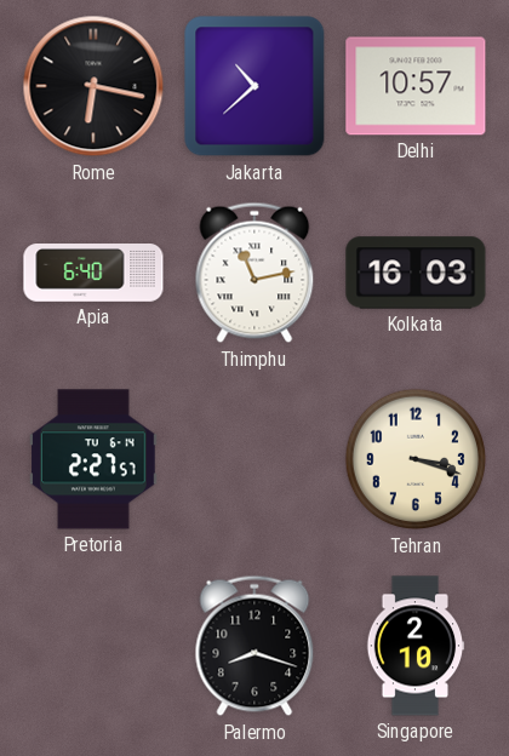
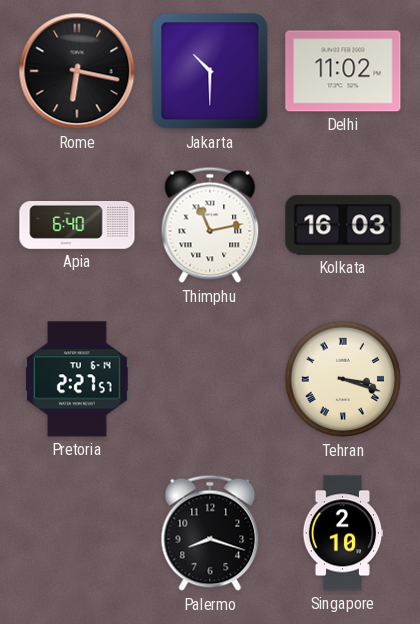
Jakarta: 10:38 -> 10:30
Delhi: 10:57 -> 11:02
Tehran numerals: Arabic -> Roman
